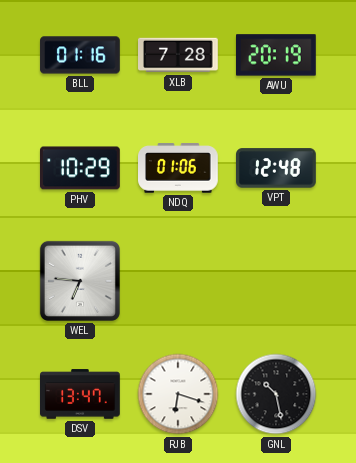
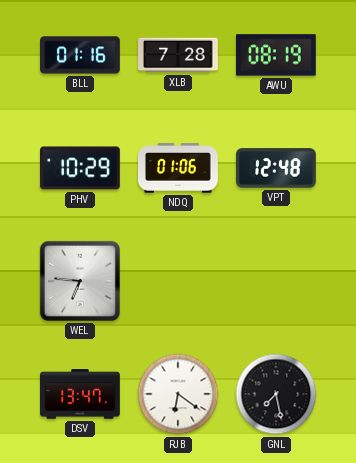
AWU: 20:19 -> 08:19
RJB: 6:18 -> 6:21
GNL: 10:28 -> 7:28
